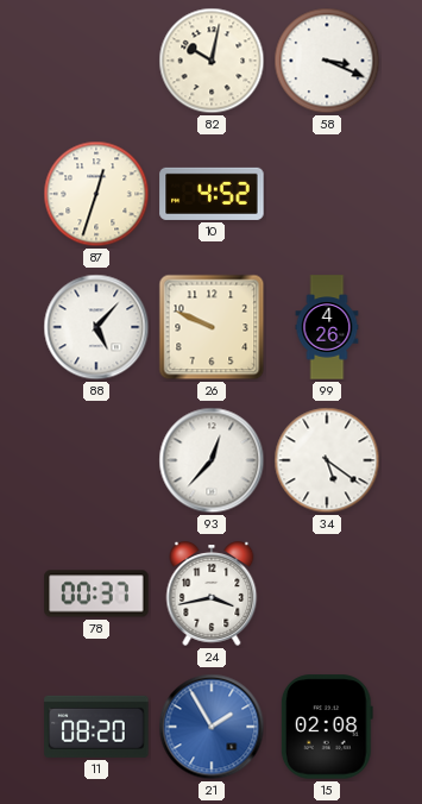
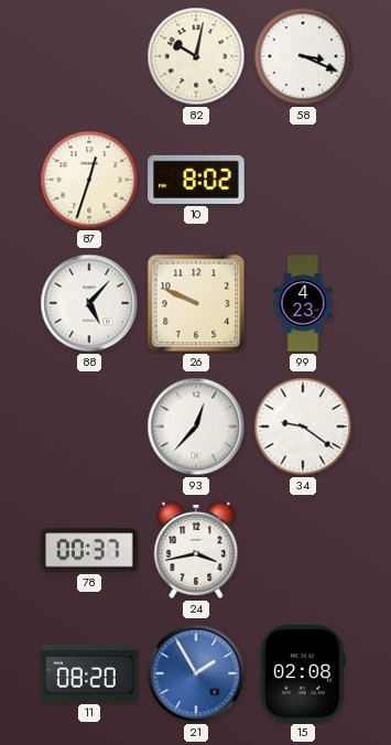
10: 4:52 -> 8:02
99: 4:26 -> 4:23
34: 5:21 -> 9:21
